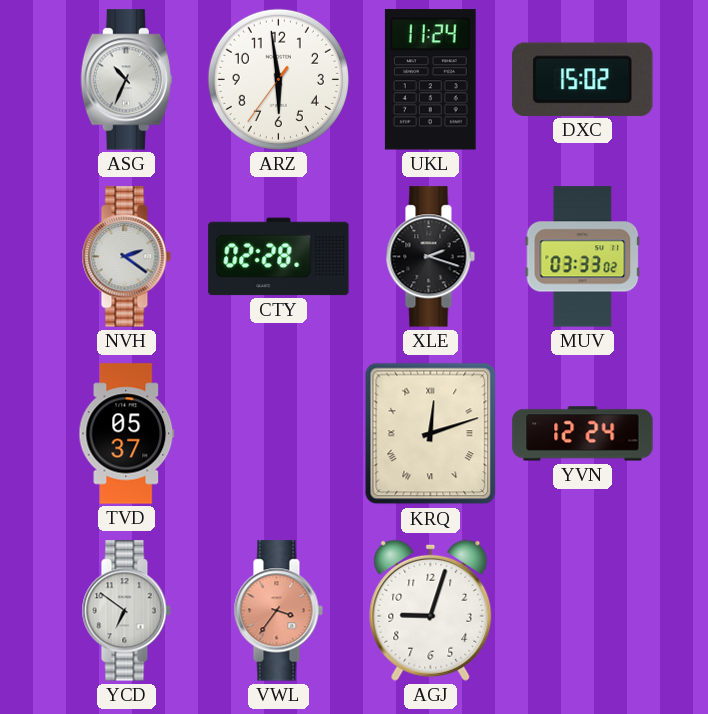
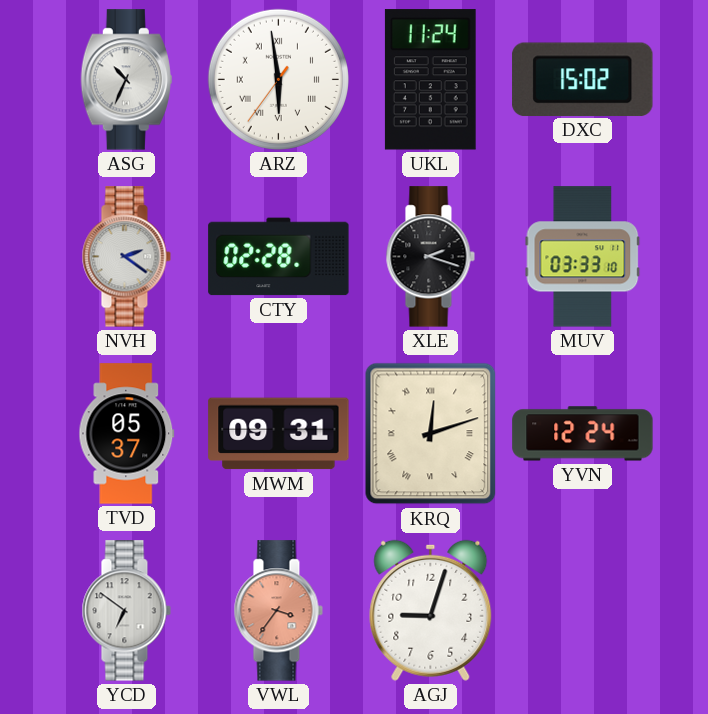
ARZ numerals: Arabic -> Roman
MUV: 03:33:02 -> 03:33:10
MWM: none -> 09:31
